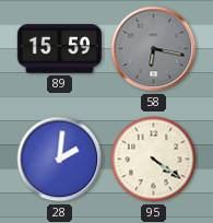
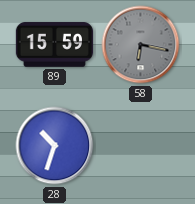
28: 2:01 -> 10:33
95: 4:21 -> none
